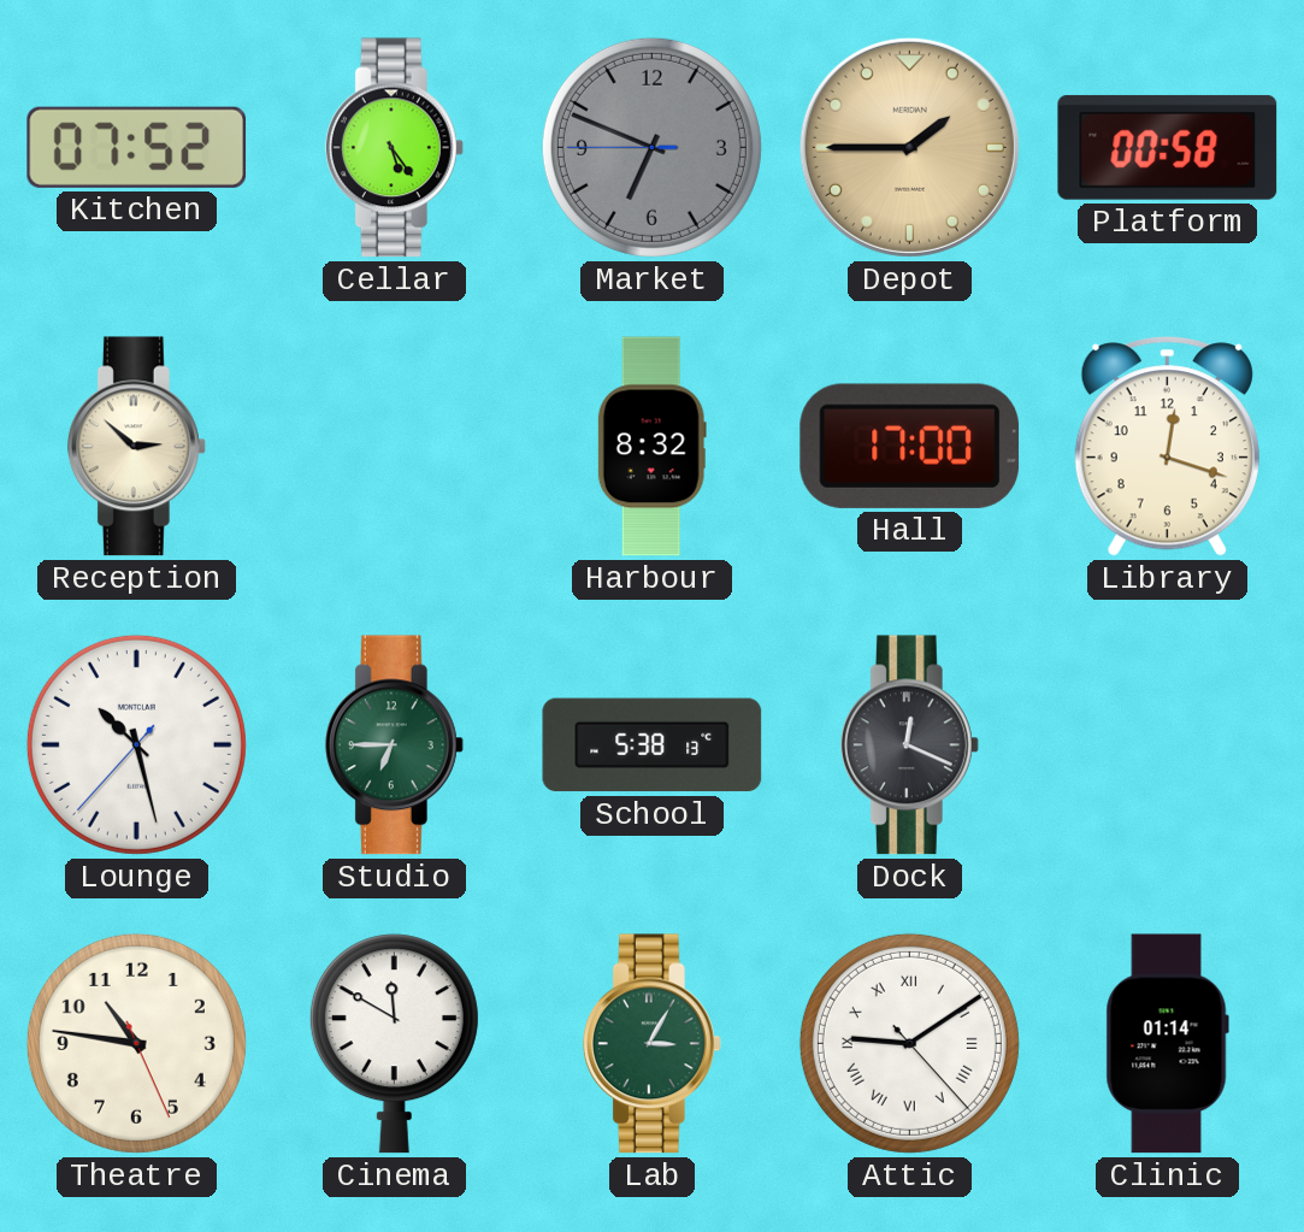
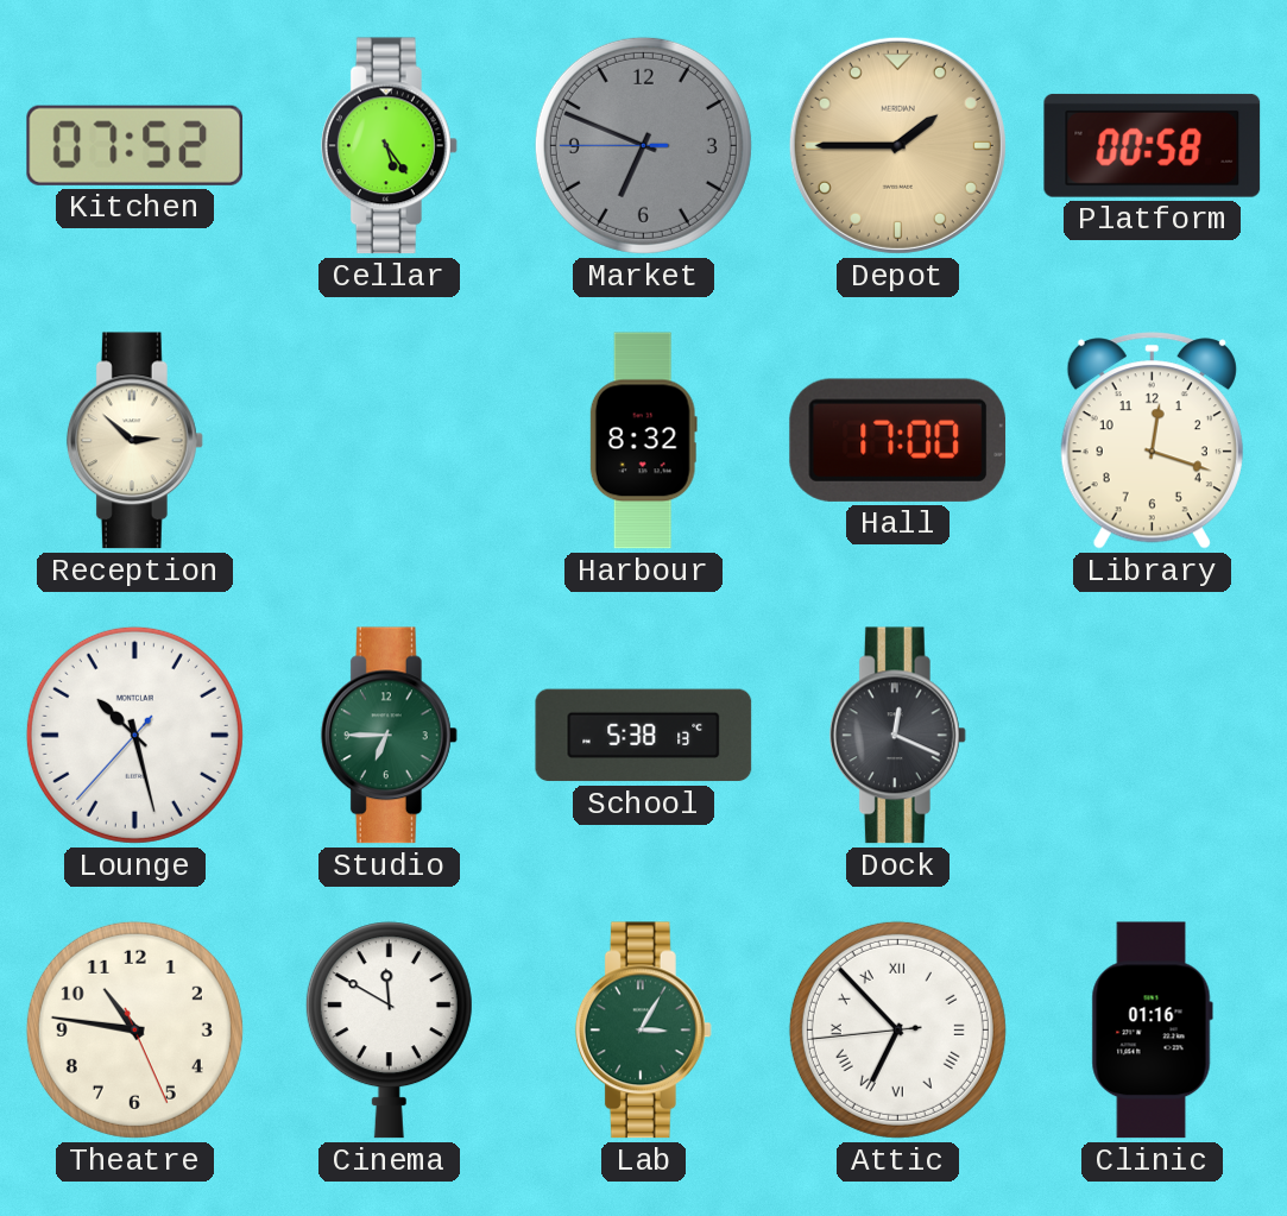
Attic: 9:09 -> 6:52
Clinic: 01:14 -> 01:16
